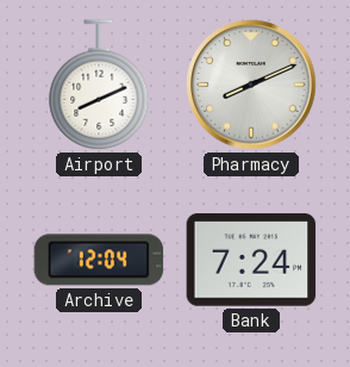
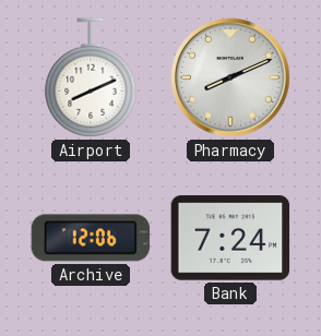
Archive: 12:04 -> 12:06
